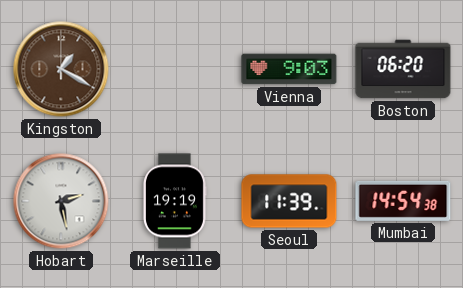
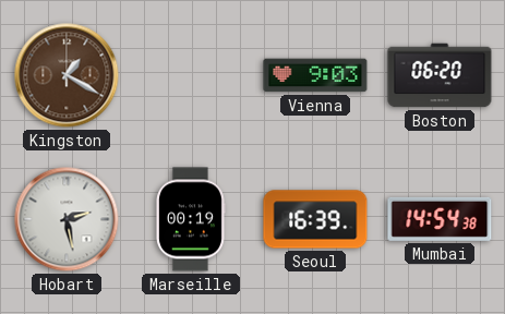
Marseille: 19:19 -> 00:19
Seoul: 11:39 -> 16:39
